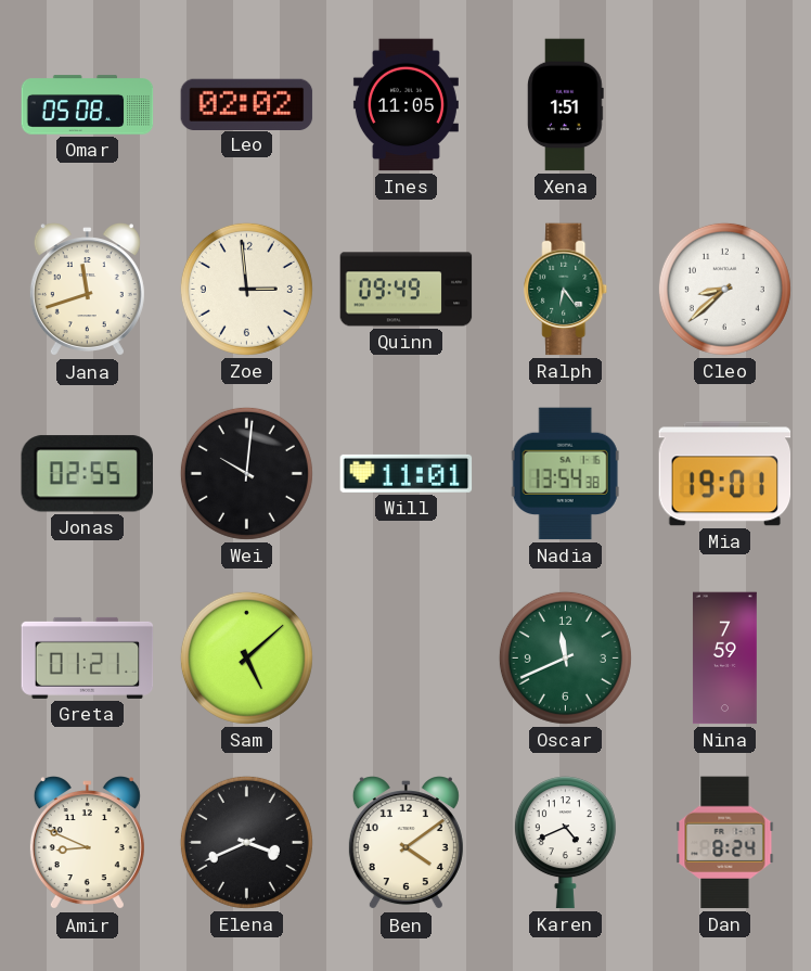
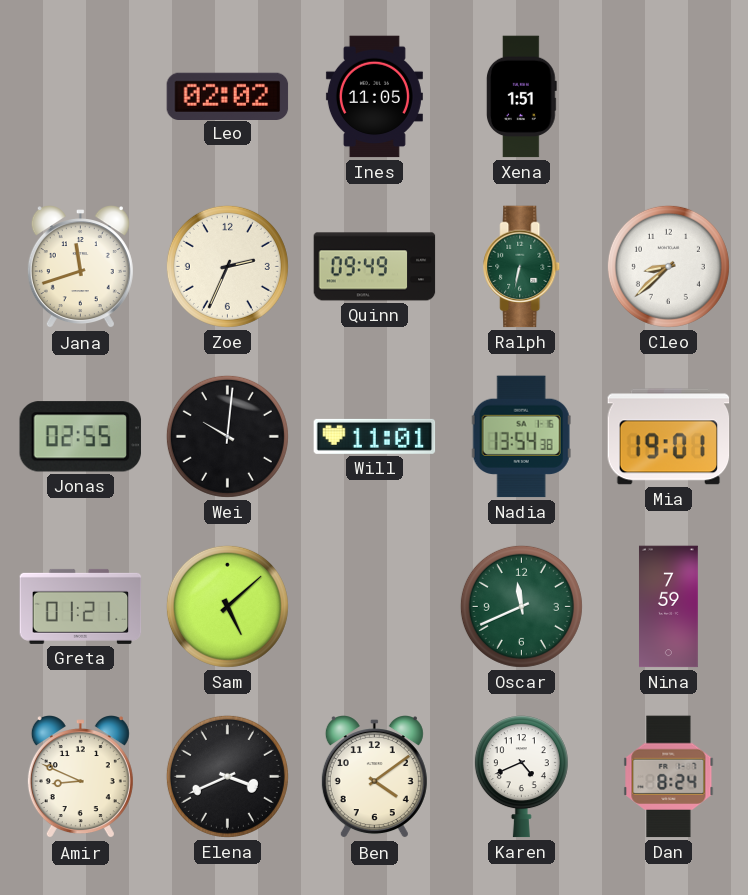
Omar: 05:08 -> none
Zoe: 2:59 -> 2:34
Ralph: 6:24 -> 6:32
